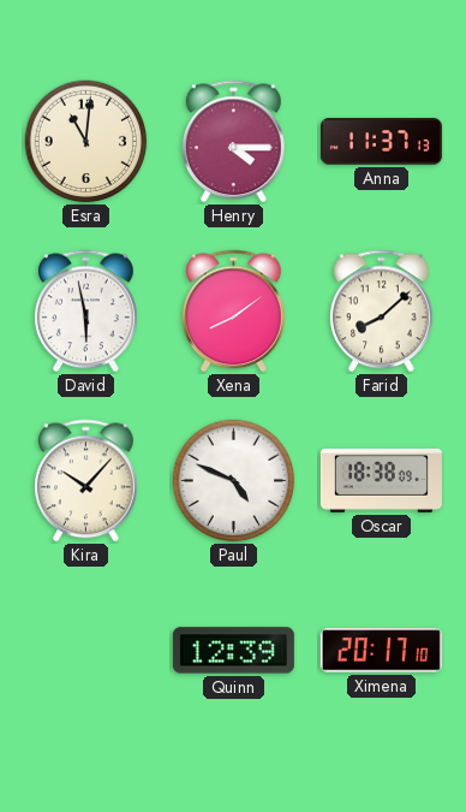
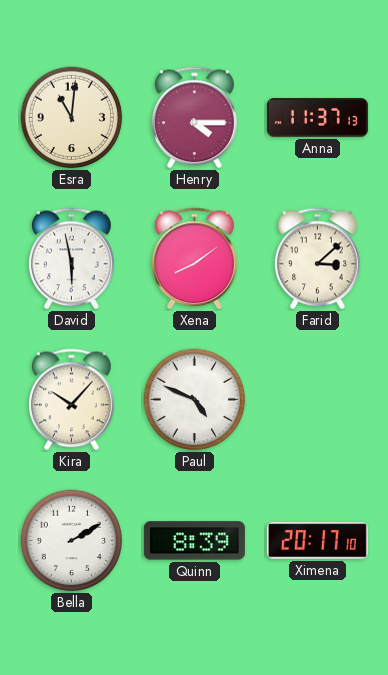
Farid: 8:08 -> 3:08
Oscar: 18:38 -> none
Bella: none -> 2:10
Quinn: 12:39 -> 8:39
